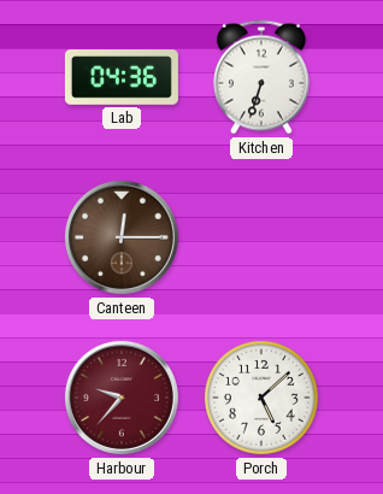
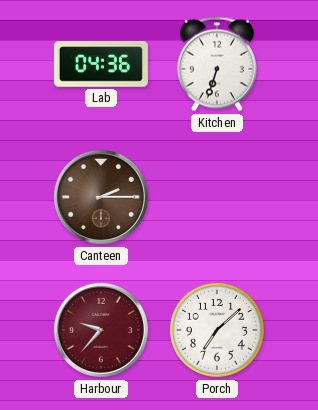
Canteen: 12:15 -> 2:15
Porch: 5:08 -> 7:08
